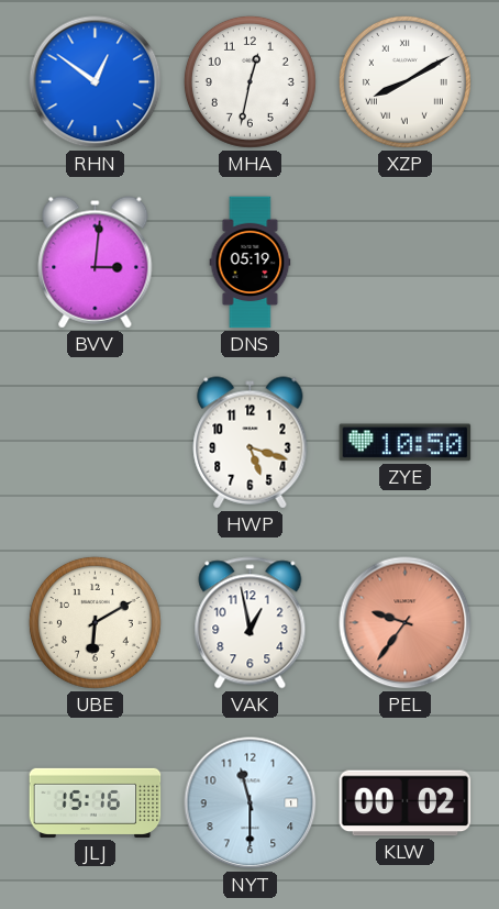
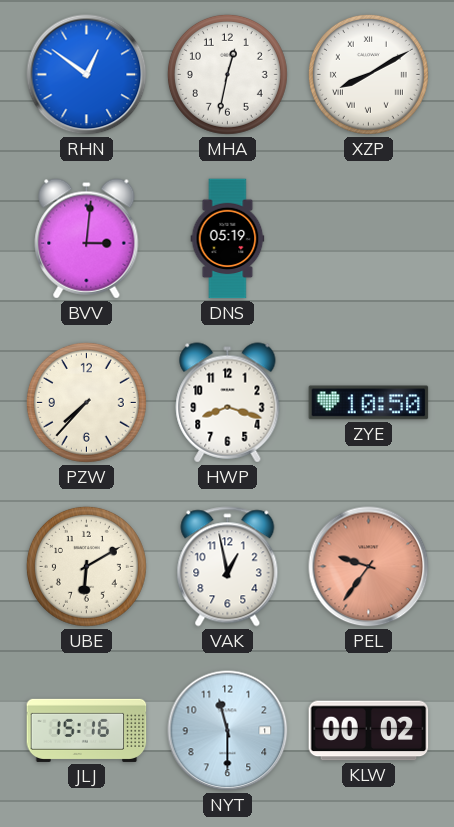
PZW: none -> 7:37
HWP: 5:18 -> 8:18
